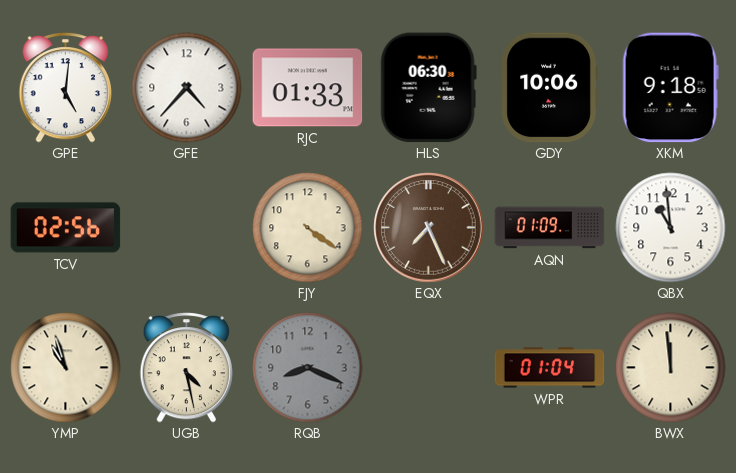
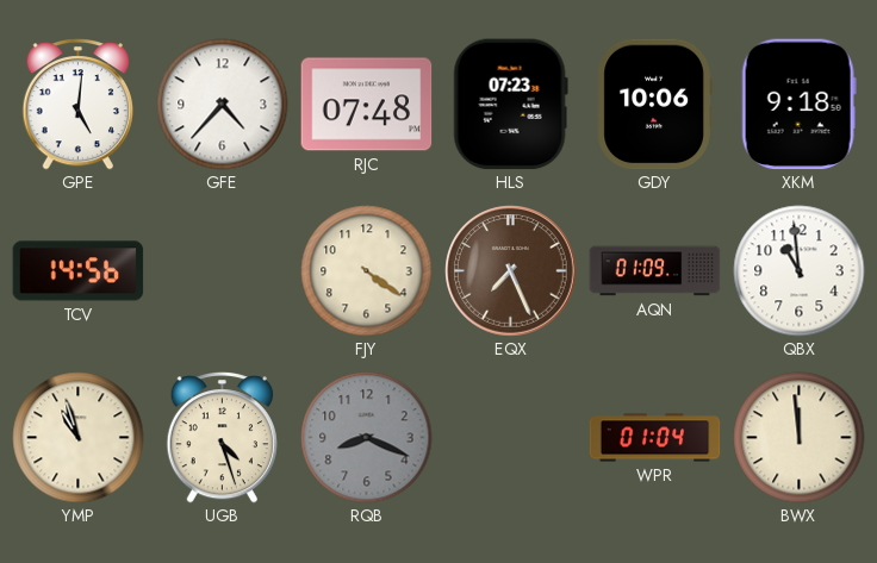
RJC: 01:33 -> 07:48
HLS: 06:30 -> 07:23
TCV: 02:56 -> 14:56
UGB: 4:28 -> 4:27
